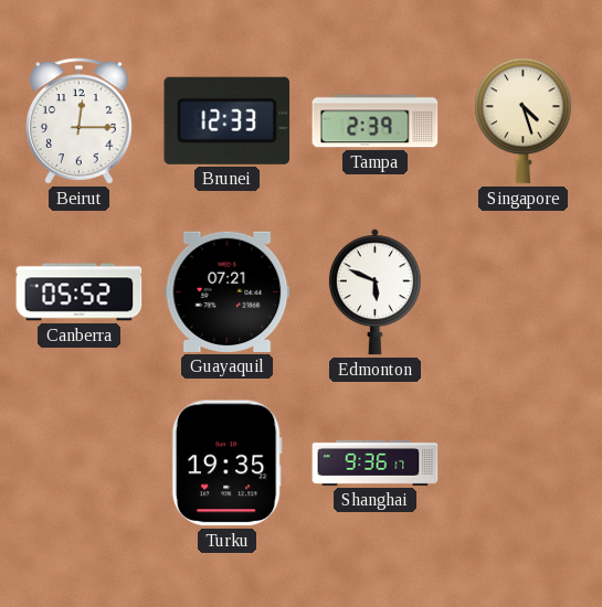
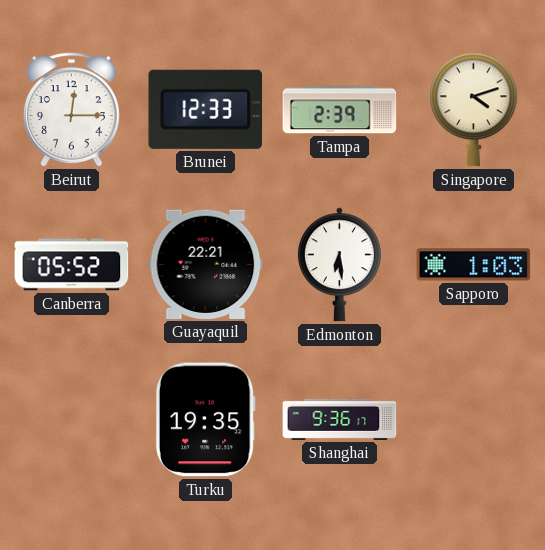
Singapore: 4:27 -> 4:12
Guayaquil: 07:21 -> 22:21
Edmonton: 5:49 -> 6:29
Sapporo: none -> 1:03
